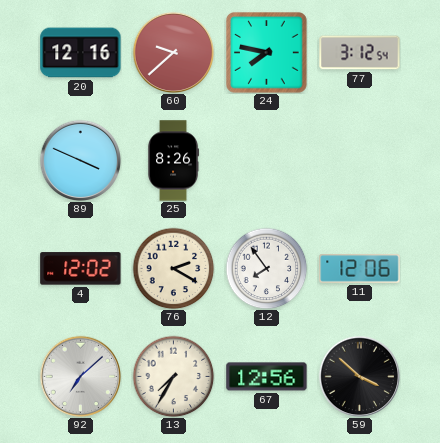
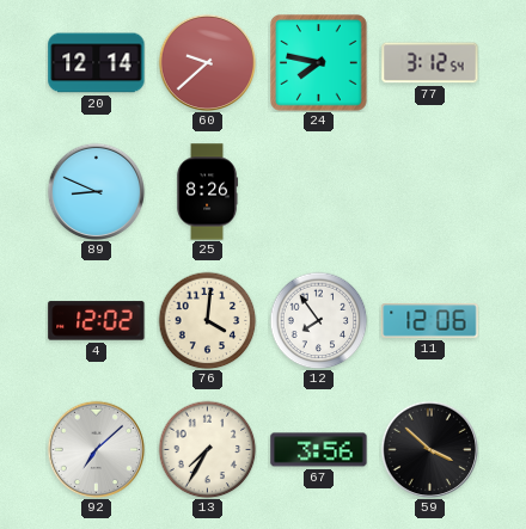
20: 12:16 -> 12:14
89: 3:49 -> 8:49
76: 2:20 -> 4:01
67: 12:56 -> 3:56
